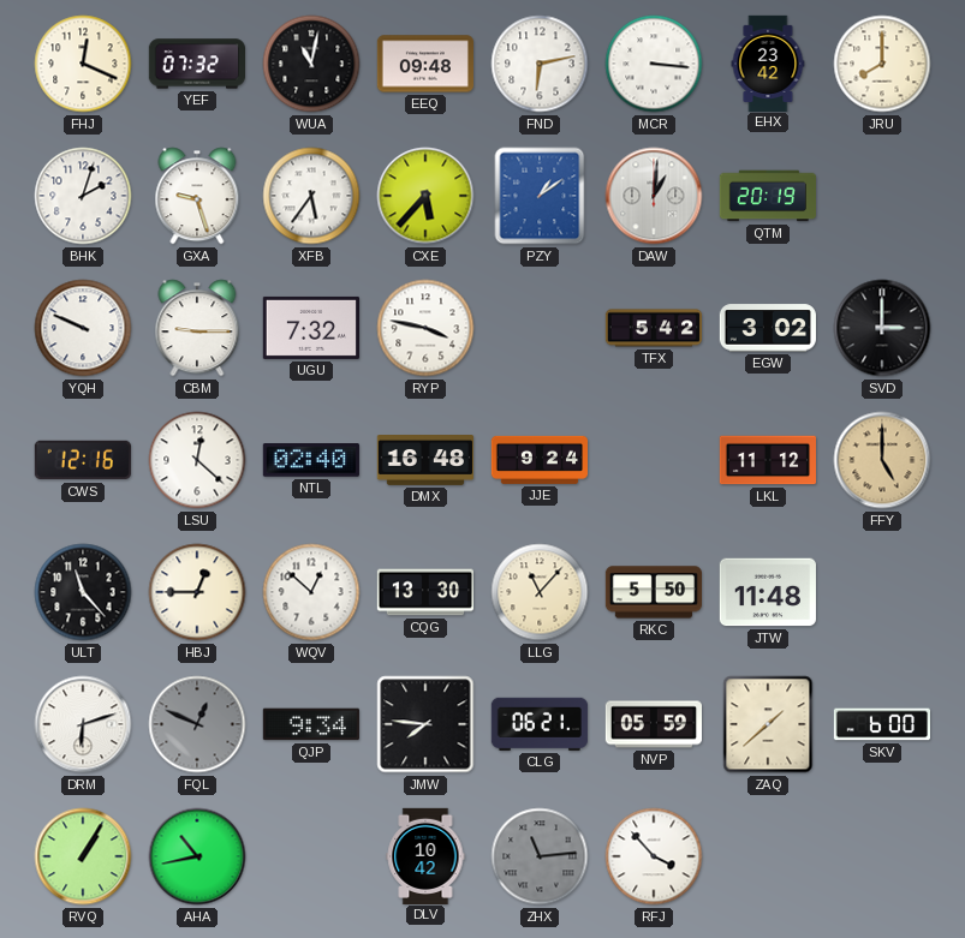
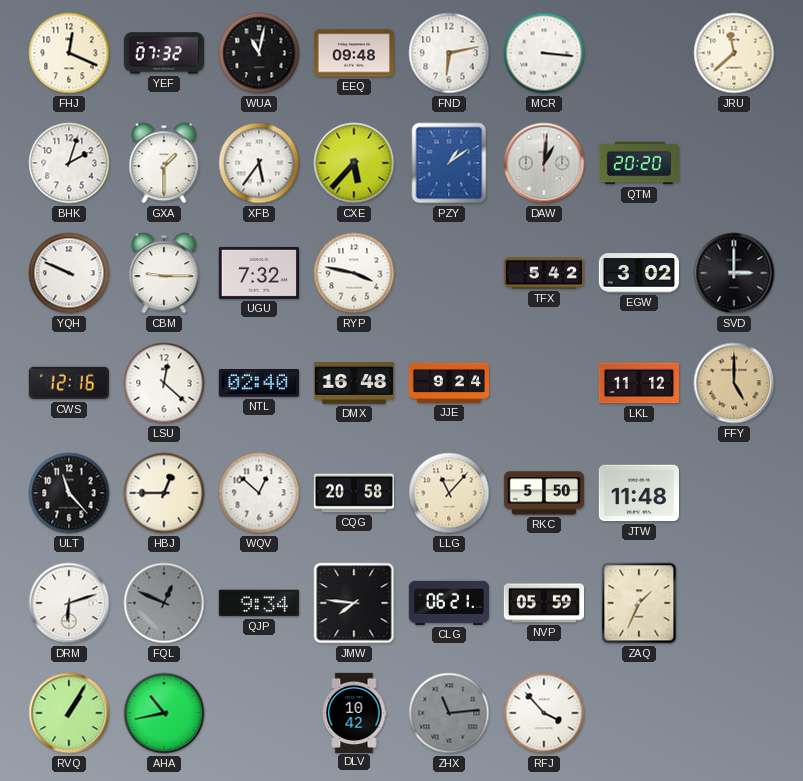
EHX: 23:42 -> none
JRU: 8:00 -> 11:38
GXA: 9:27 -> 1:30
QTM: 20:19 -> 20:20
CQG: 13:30 -> 20:58
ZAQ: 1:38 -> 1:34
SKV: 6:00 -> none
